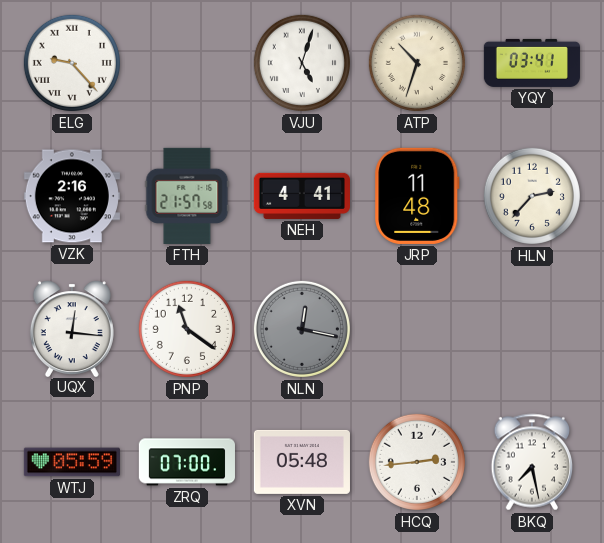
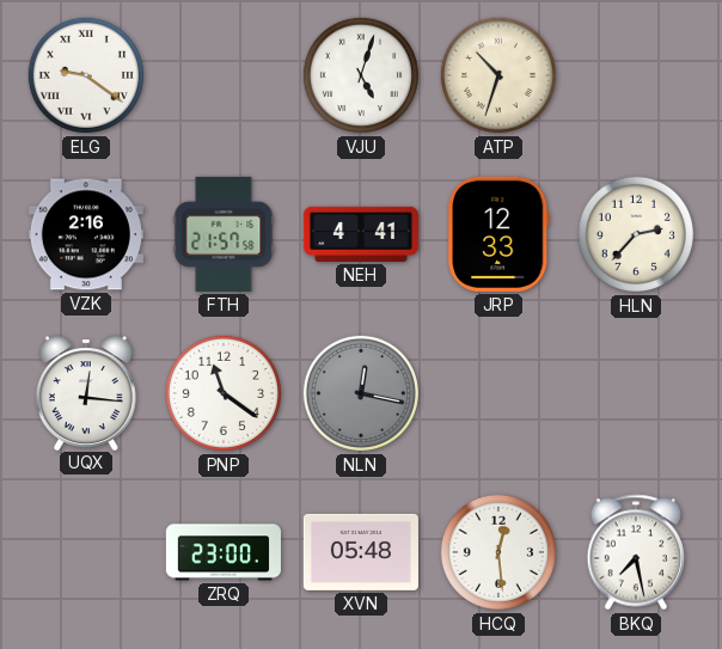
ELG: 9:23 -> 9:21
YQY: 03:41 -> none
JRP: 11:48 -> 12:33
WTJ: 05:59 -> none
ZRQ: 07:00 -> 23:00
HCQ: 2:44 -> 12:29
